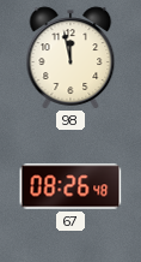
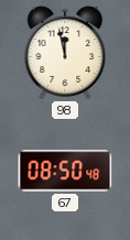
67: 08:26 -> 08:50
